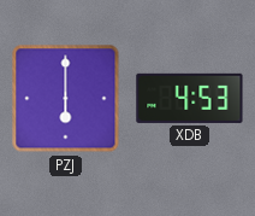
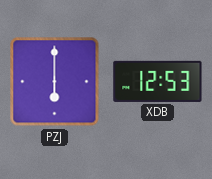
XDB: 4:53 -> 12:53
